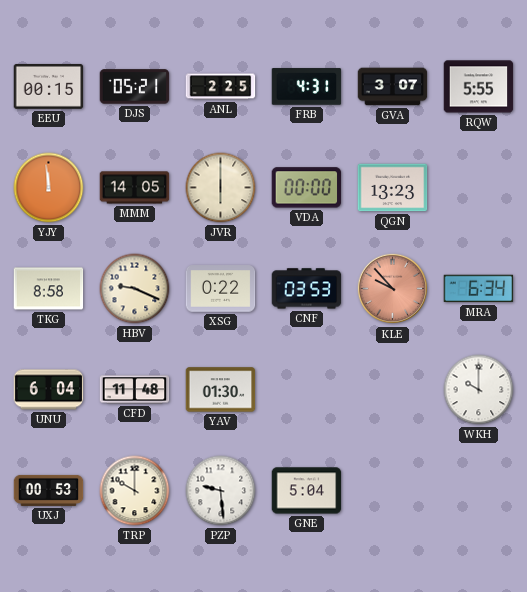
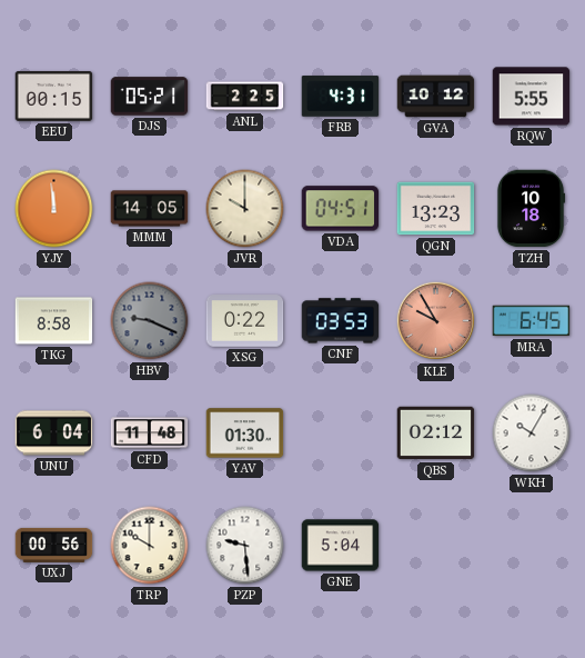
GVA: 3:07 -> 10:12
JVR: 6:00 -> 10:00
VDA: 00:00 -> 04:51
TZH: none -> 10:18
HBV dial: cream -> grey
KLE: 9:53 -> 9:55
MRA: 6:34 -> 6:45
QBS: none -> 02:12
WKH: 10:00 -> 10:05
UXJ: 00:53 -> 00:56
